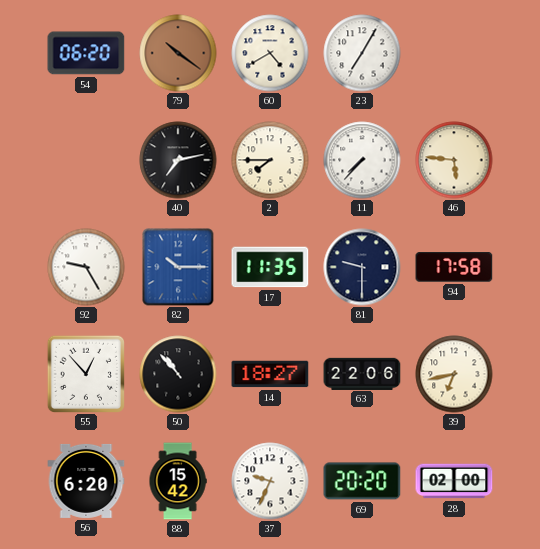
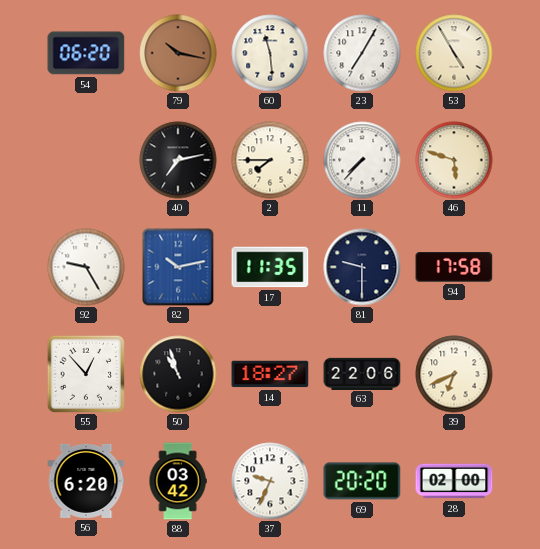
79: 10:21 -> 10:17
60: 4:40 -> 11:29
53: none -> 4:55
46: 5:46 -> 5:48
82: 10:15 -> 10:13
50: 10:53 -> 10:57
39: 6:43 -> 6:41
88: 15:42 -> 03:42
